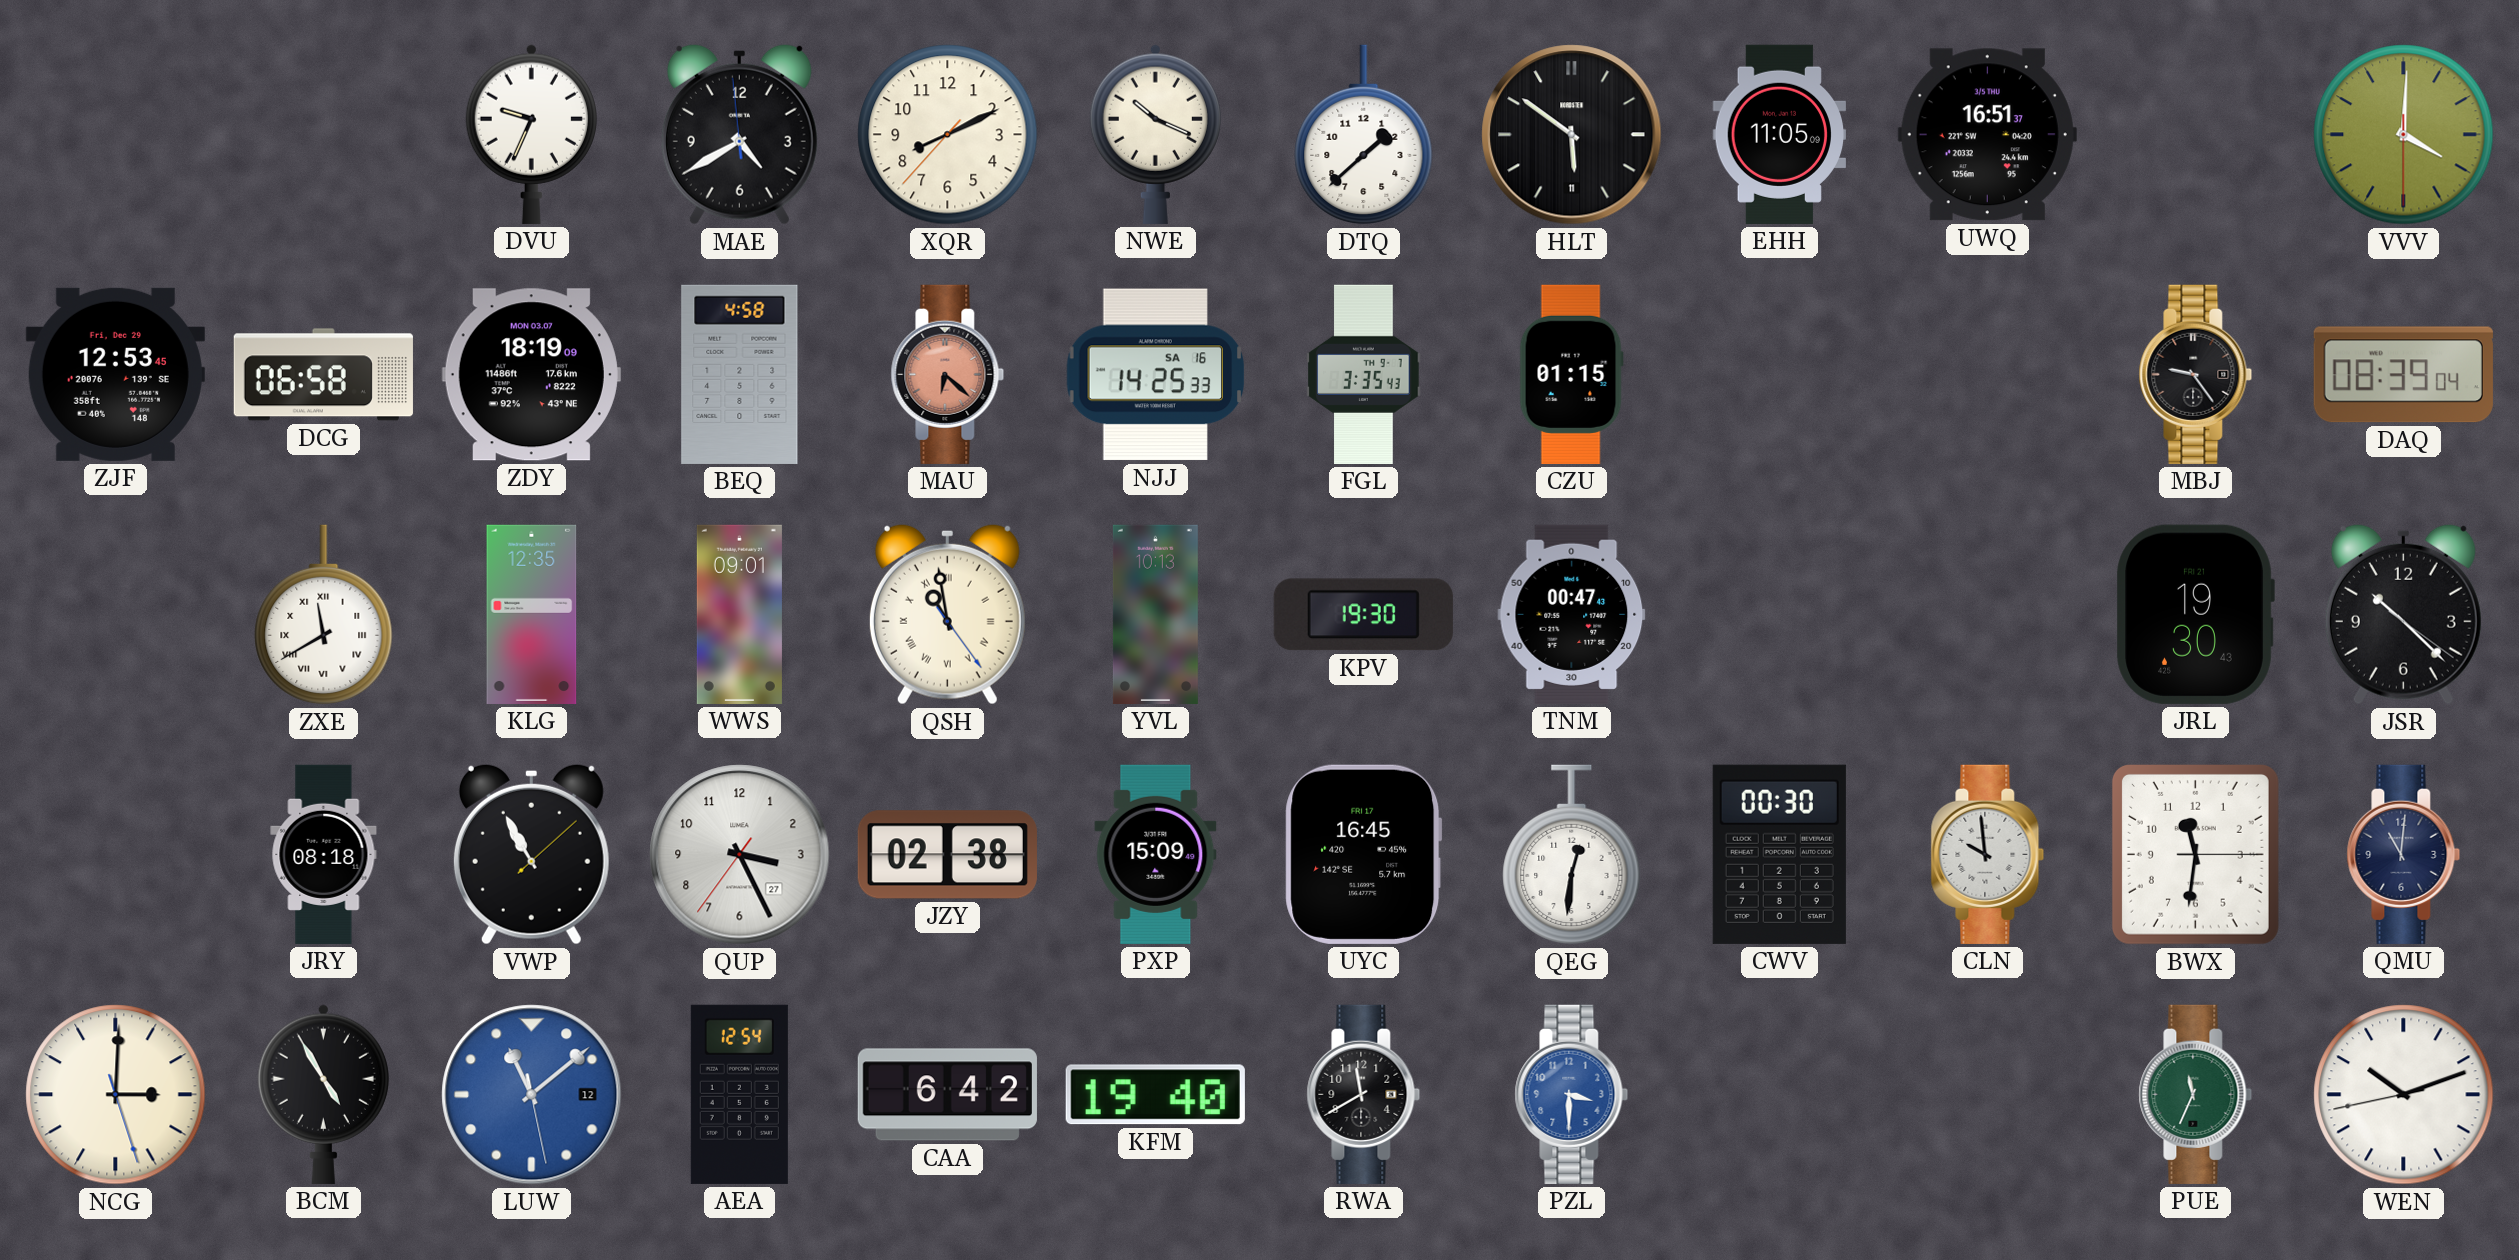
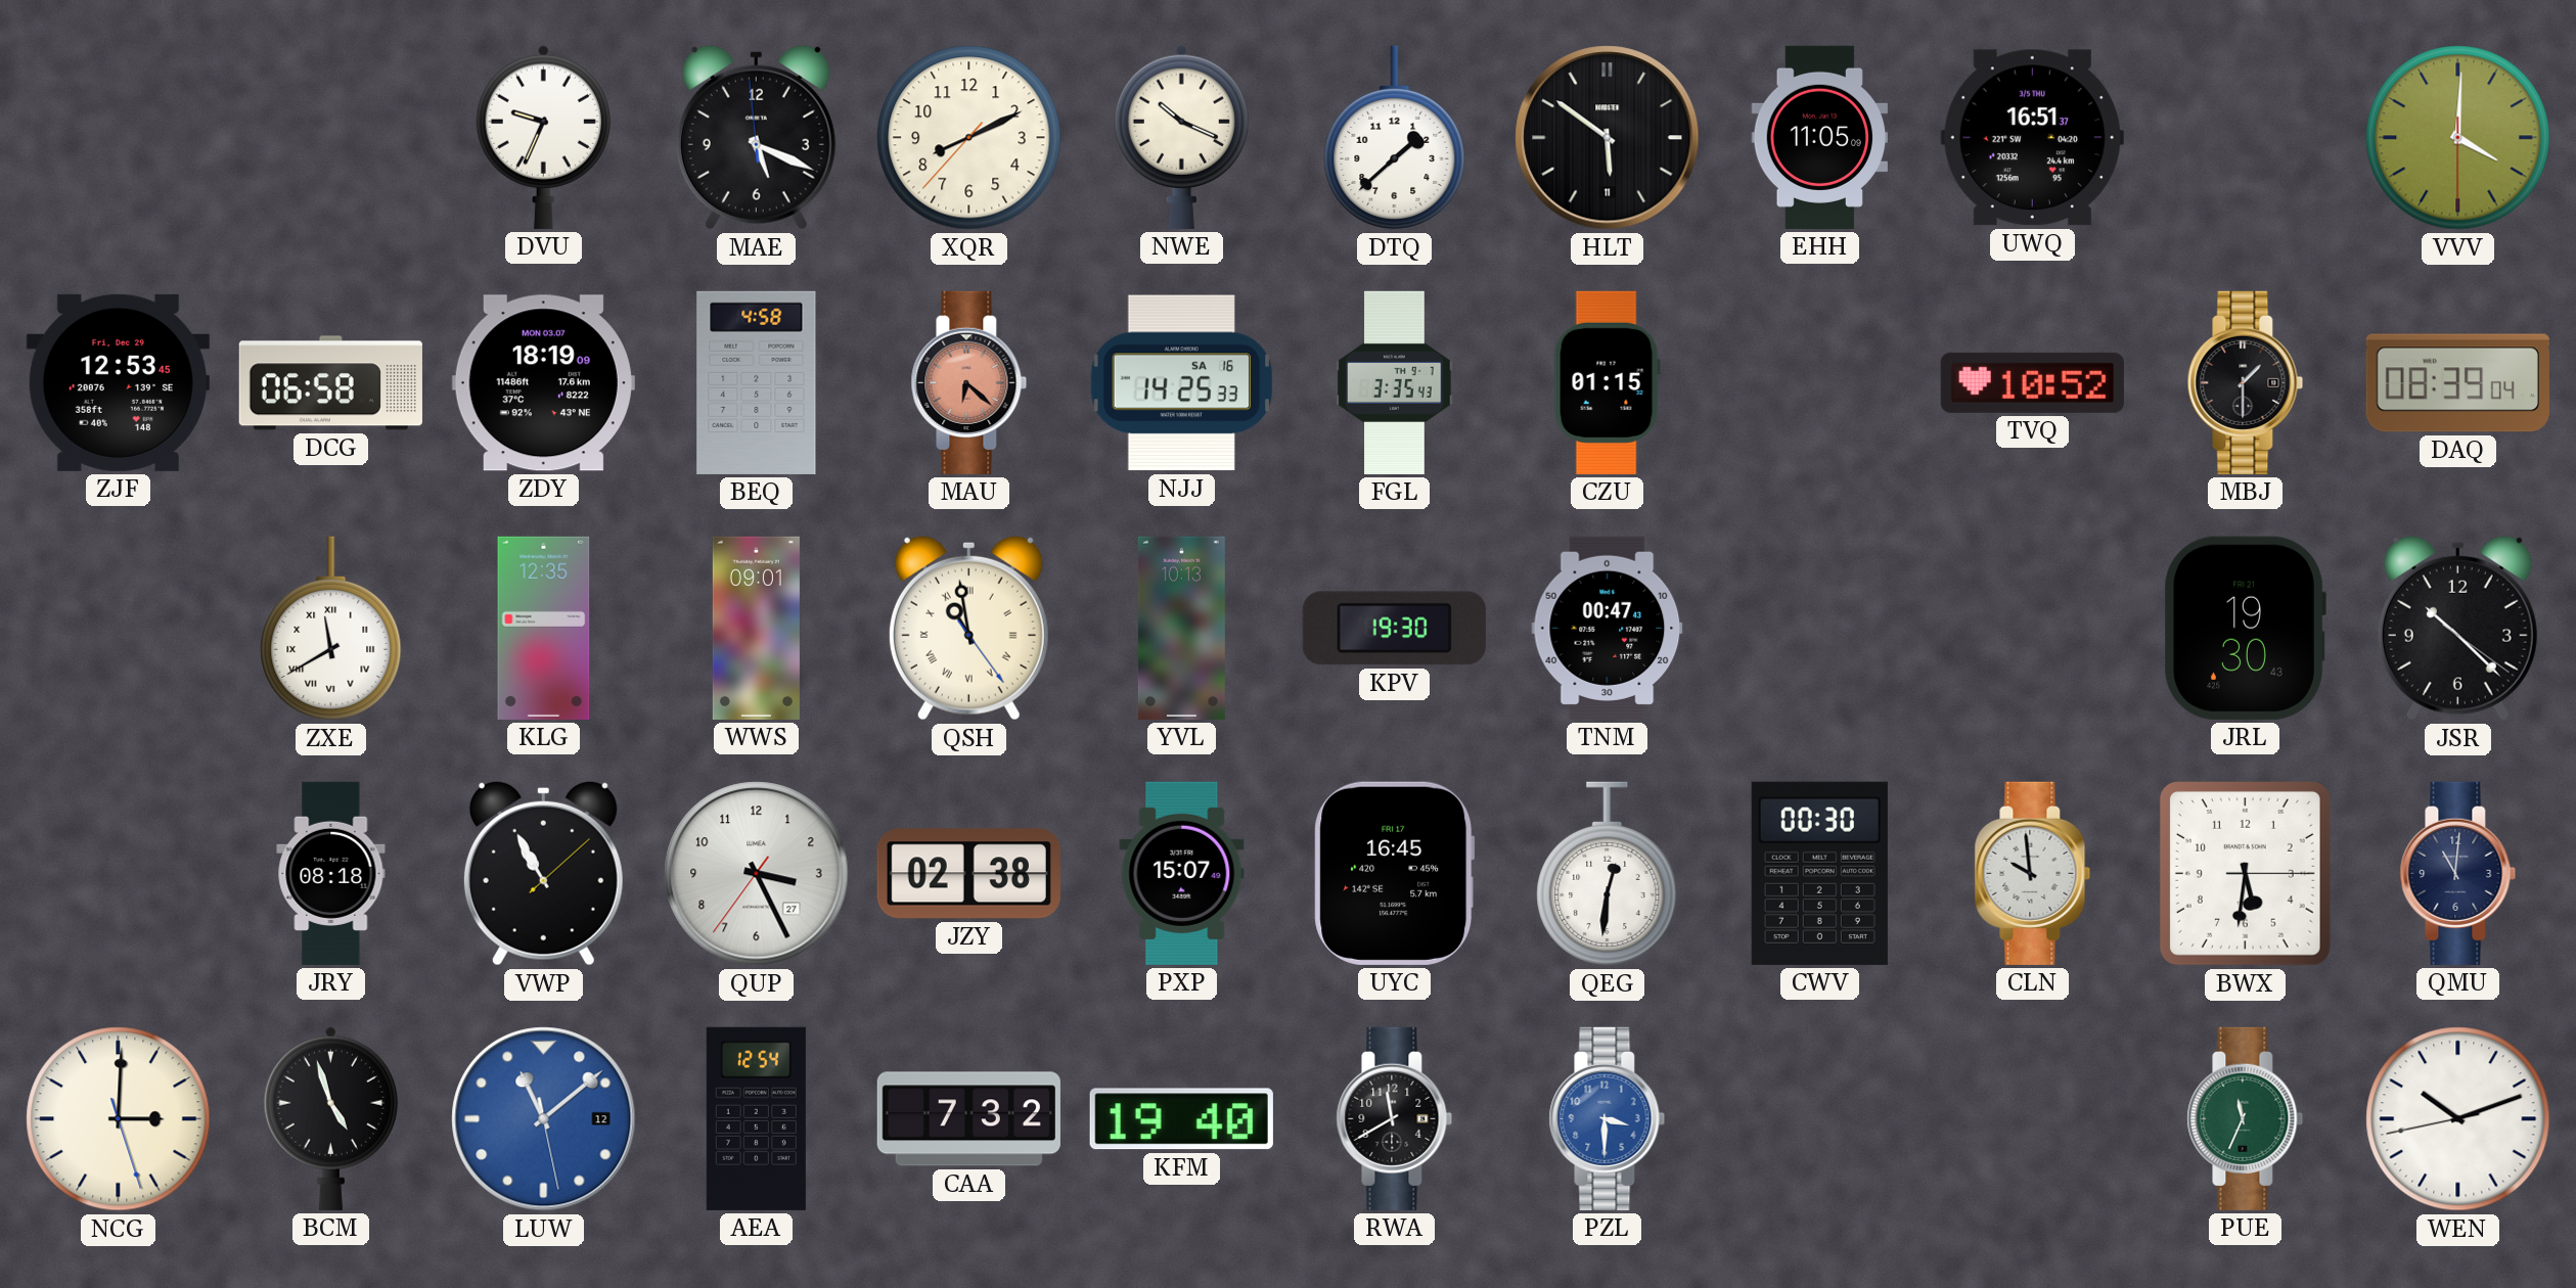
MAE: 4:39 -> 5:18
TVQ: none -> 10:52
MBJ: 9:24 -> 1:30
PXP: 15:09 -> 15:07
BWX: 11:31 -> 5:31
BCM: 4:55 -> 4:57
CAA: 6:42 -> 7:32
